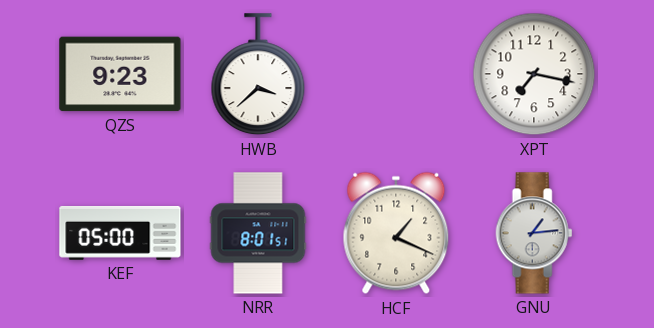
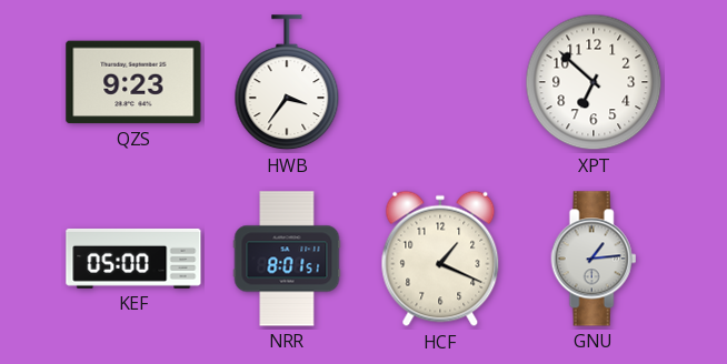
HWB: 3:38 -> 3:36
XPT: 7:17 -> 6:52
